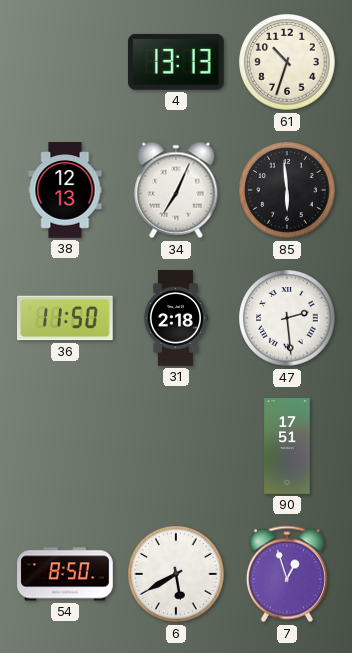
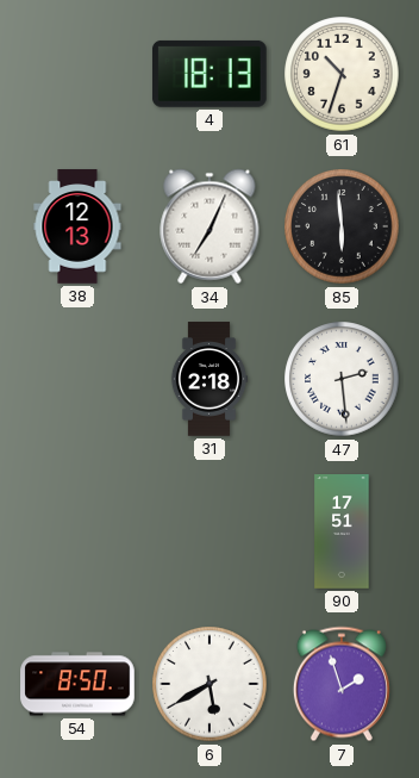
4: 13:13 -> 18:13
36: 11:50 -> none
7: 12:57 -> 1:57
